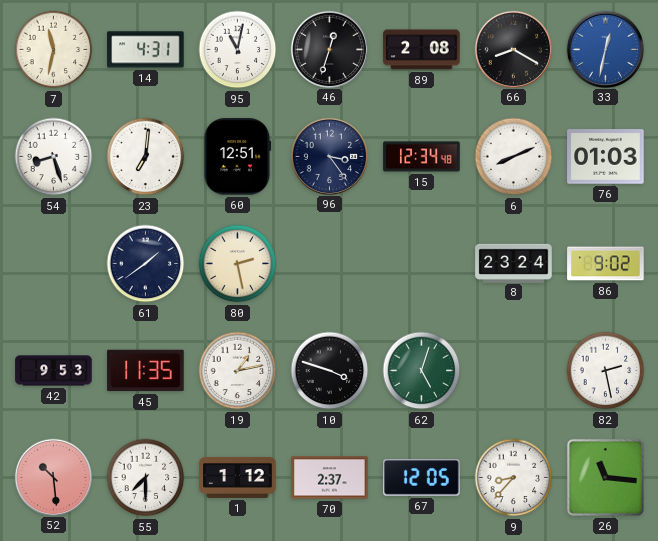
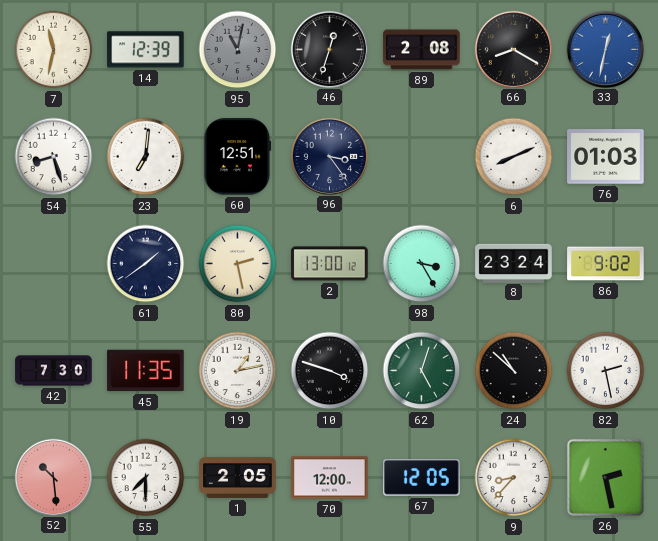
14: 4:31 -> 12:39
95 dial: white -> grey
15: 12:34 -> none
2: none -> 13:00
98: none -> 3:25
42: 9:53 -> 7:30
24: none -> 10:52
1: 1:12 -> 2:05
70: 2:37 -> 12:00
26: 11:16 -> 2:28
